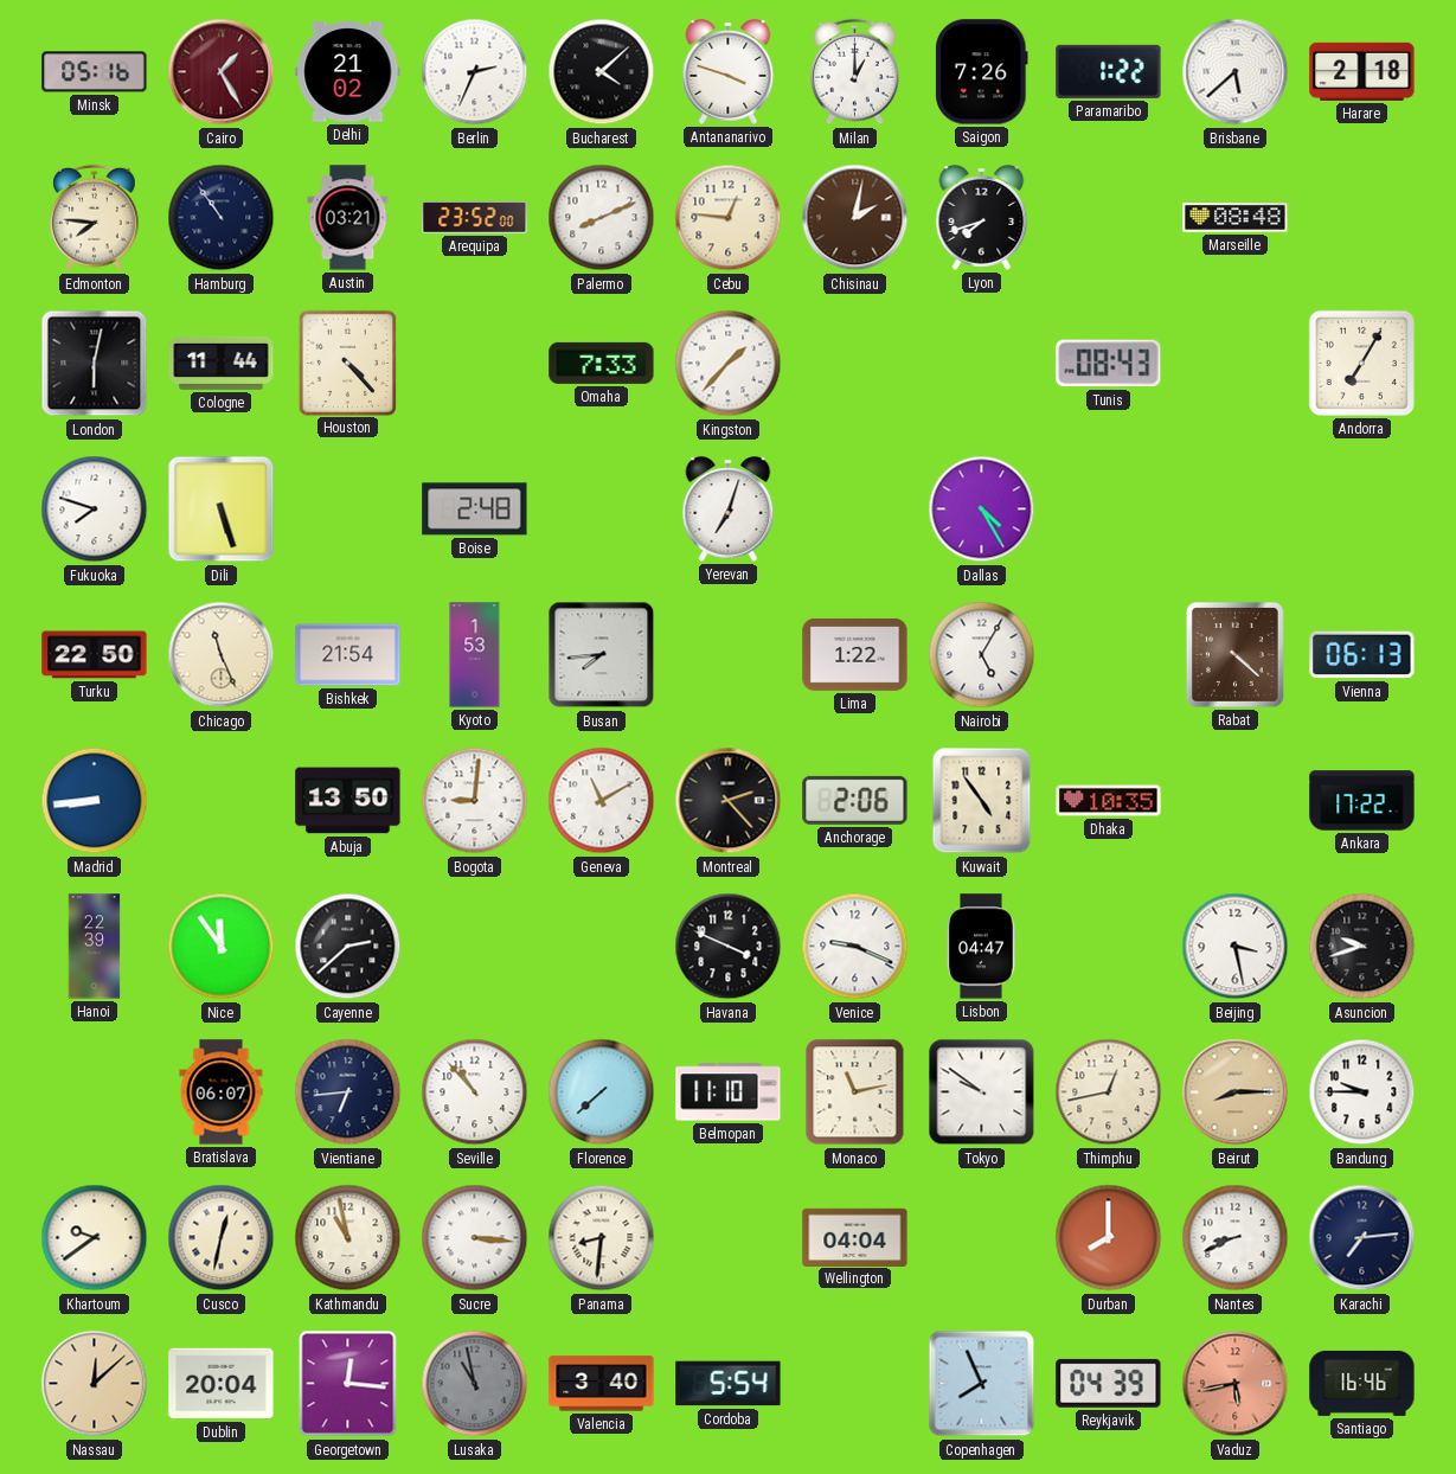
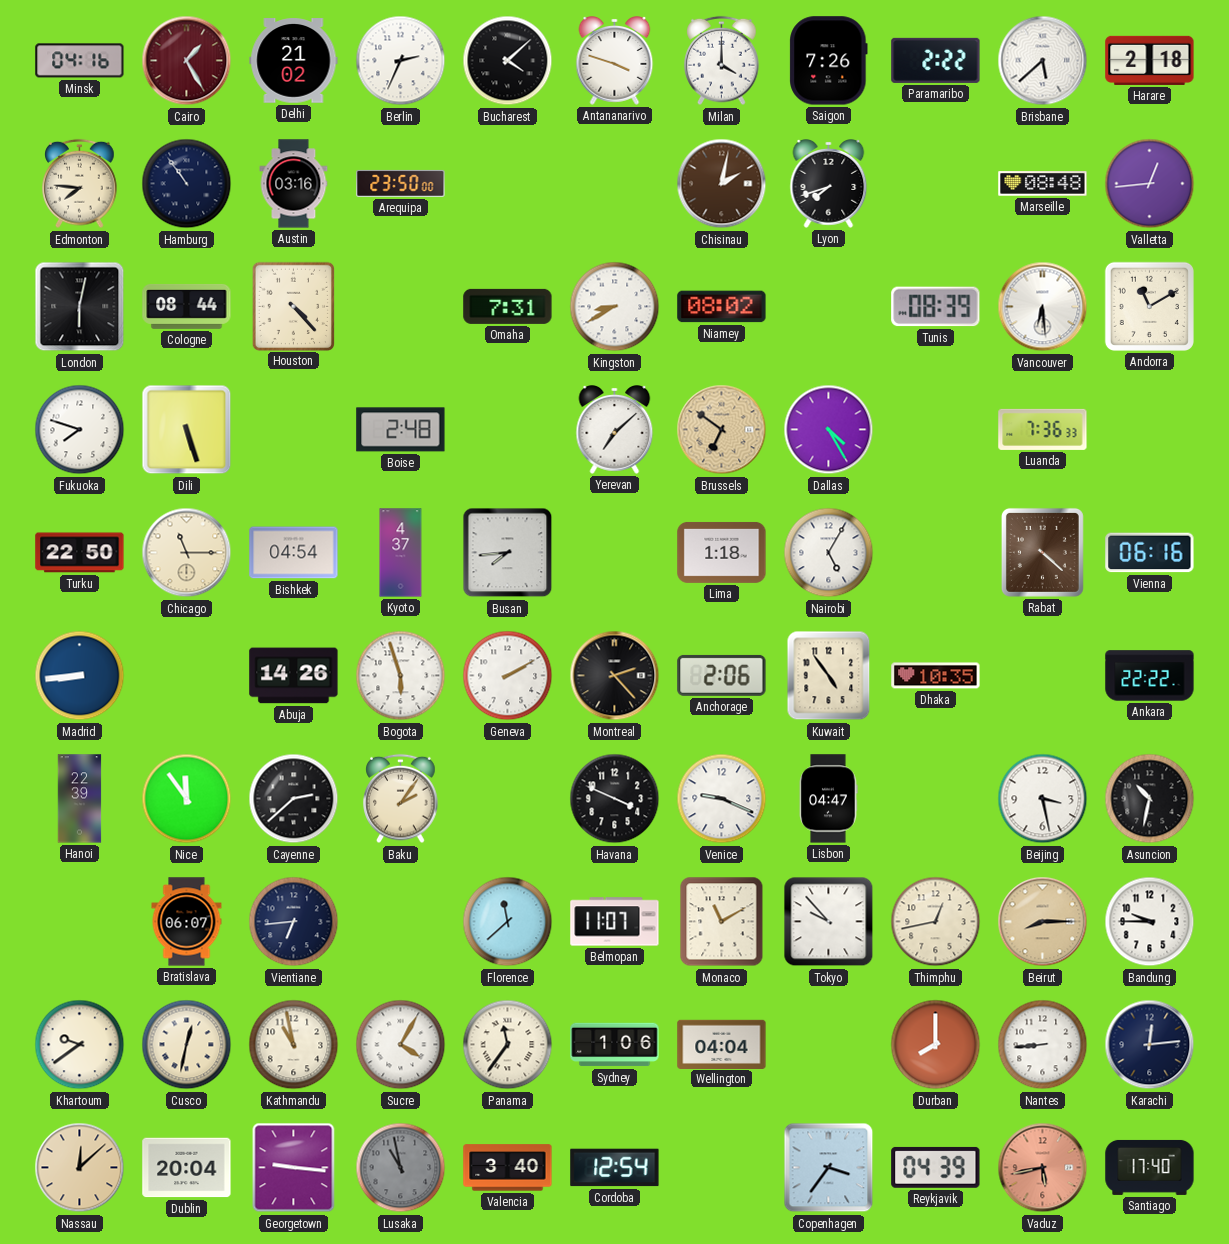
Minsk: 05:16 -> 04:16
Milan: 1:00 -> 4:00
Paramaribo: 1:22 -> 2:22
Austin: 03:21 -> 03:16
Arequipa: 23:52 -> 23:50
Palermo: 8:11 -> none
Cebu: 12:46 -> none
Valletta: none -> 12:44
Cologne: 11:44 -> 08:44
Omaha: 7:33 -> 7:31
Kingston: 1:37 -> 8:40
Niamey: none -> 08:02
Tunis: 08:43 -> 08:39
Vancouver: none -> 6:29
Andorra: 7:05 -> 11:10
Yerevan: 7:03 -> 7:08
Brussels: none -> 6:51
Luanda: none -> 7:36
Chicago: 11:26 -> 11:15
Bishkek: 21:54 -> 04:54
Kyoto: 1:53 -> 4:37
Lima: 1:22 -> 1:18
Vienna: 06:13 -> 06:16
Abuja: 13:50 -> 14:26
Bogota: 9:01 -> 5:57
Geneva: 11:10 -> 2:10
Ankara: 17:22 -> 22:22
Baku: none -> 2:06
Asuncion: 9:42 -> 10:32
Seville: 10:53 -> none
Florence: 7:38 -> 11:38
Belmopan: 11:10 -> 11:07
Monaco: 11:13 -> 11:10
Tokyo: 9:51 -> 9:53
Sucre: 3:16 -> 4:05
Panama: 8:31 -> 11:36
Sydney: none -> 1:06
Nantes: 8:41 -> 8:44
Karachi: 7:14 -> 12:14
Georgetown: 12:16 -> 9:16
Cordoba: 5:54 -> 12:54
Copenhagen: 7:56 -> 3:36
Santiago: 16:46 -> 17:40
